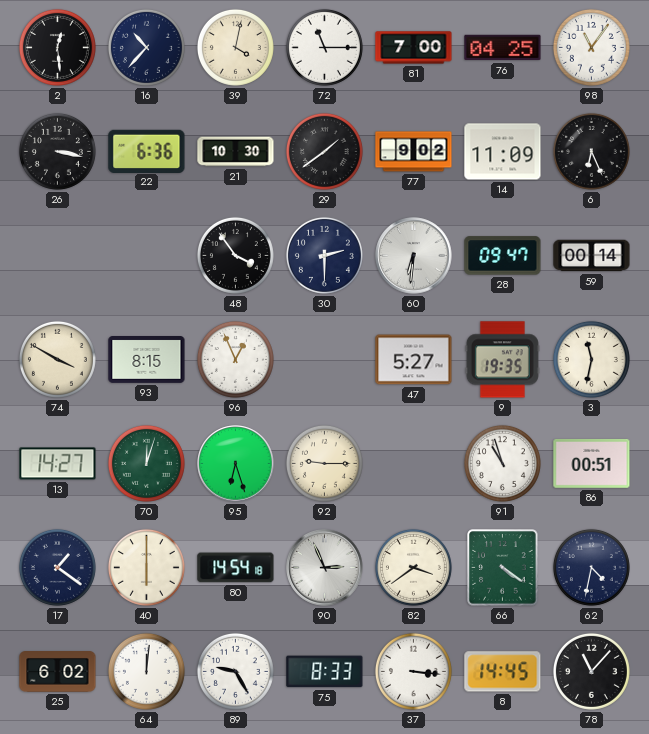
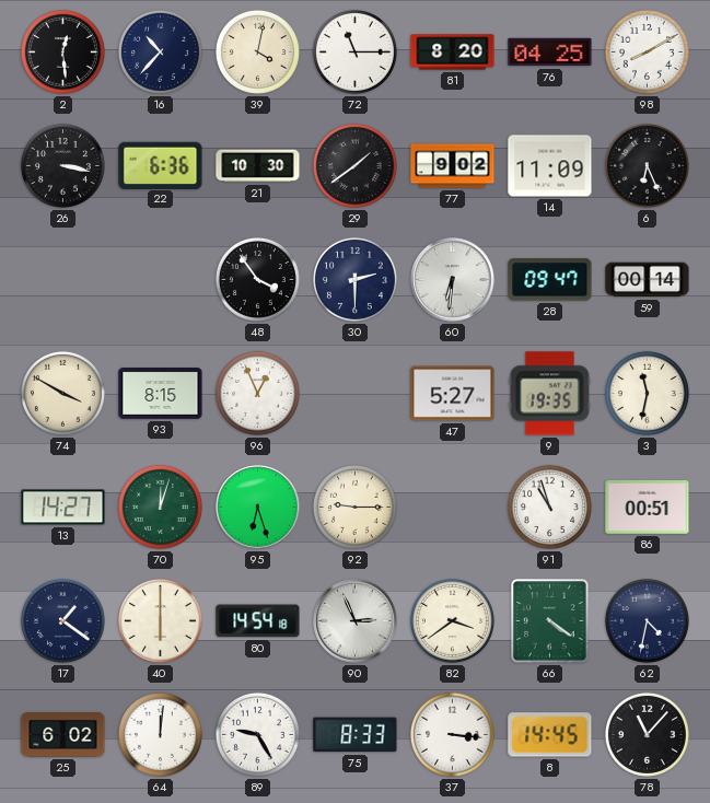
81: 7:00 -> 8:20
98: 11:06 -> 8:10
